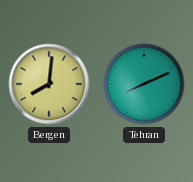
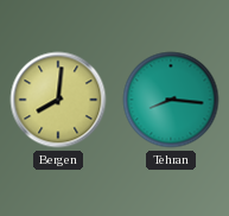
Tehran: 8:11 -> 8:16
